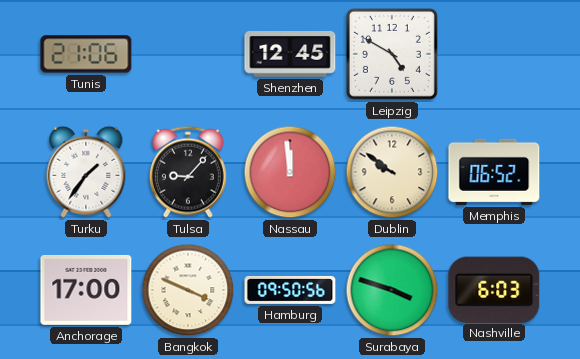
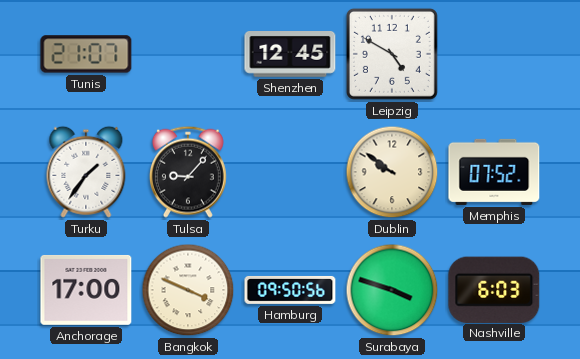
Tunis: 21:06 -> 21:07
Nassau: 11:59 -> none
Memphis: 06:52 -> 07:52
